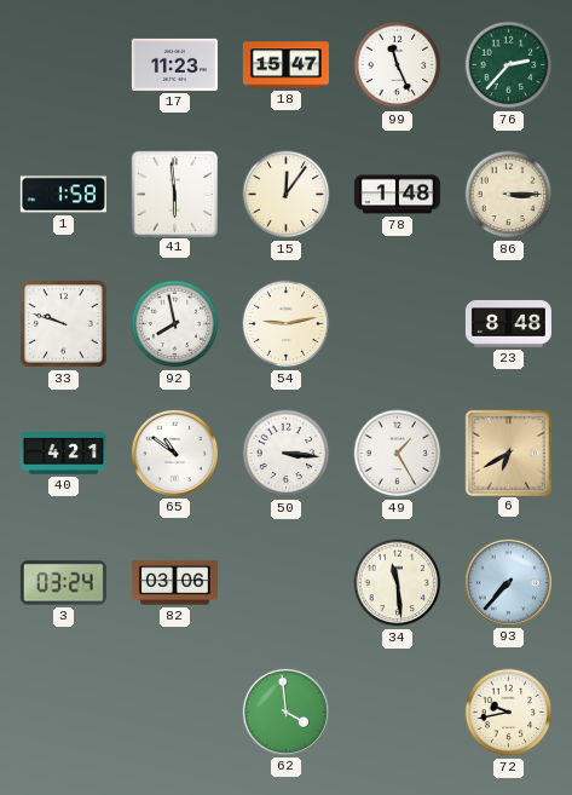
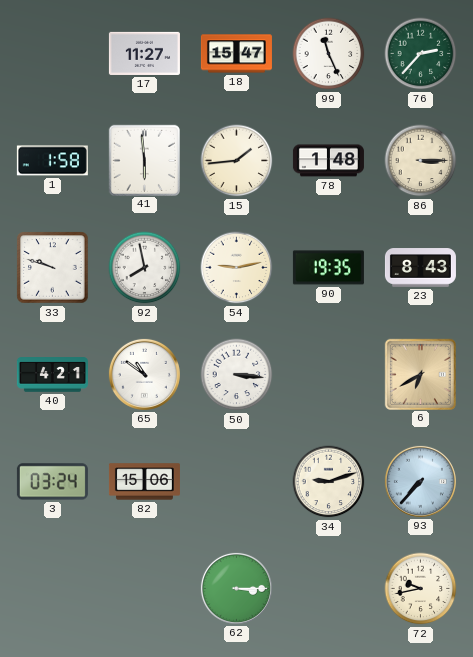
17: 11:23 -> 11:27
15: 12:06 -> 1:44
90: none -> 19:35
23: 8:48 -> 8:43
49: 1:25 -> none
82: 03:06 -> 15:06
34: 11:29 -> 9:12
62: 3:59 -> 3:15
